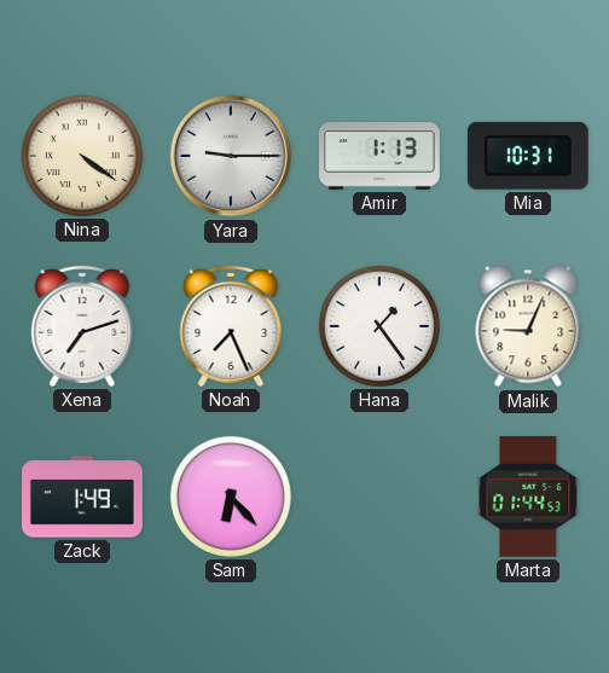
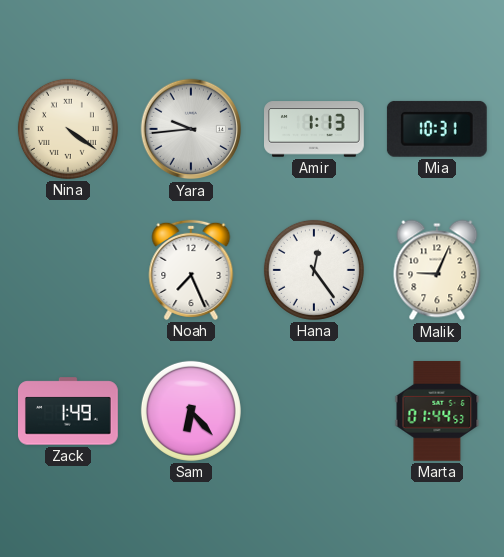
Yara: 9:15 -> 9:44
Xena: 7:12 -> none
Hana: 1:24 -> 12:24
